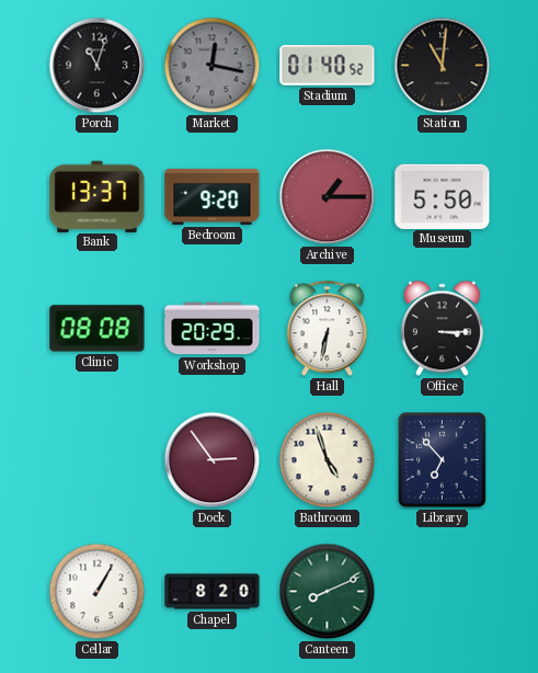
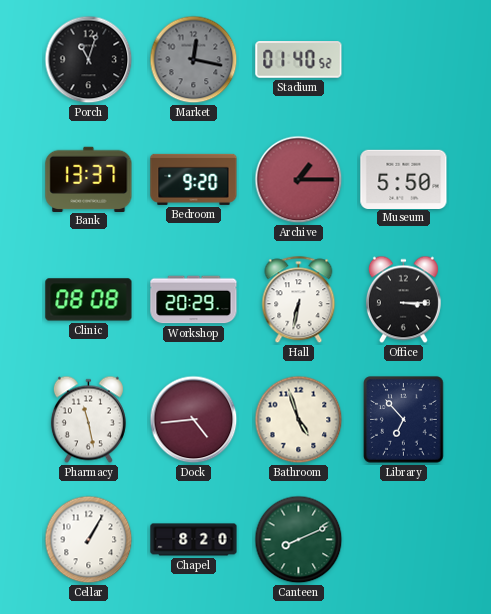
Station: 11:01 -> none
Pharmacy: none -> 11:28
Dock: 2:54 -> 4:44
